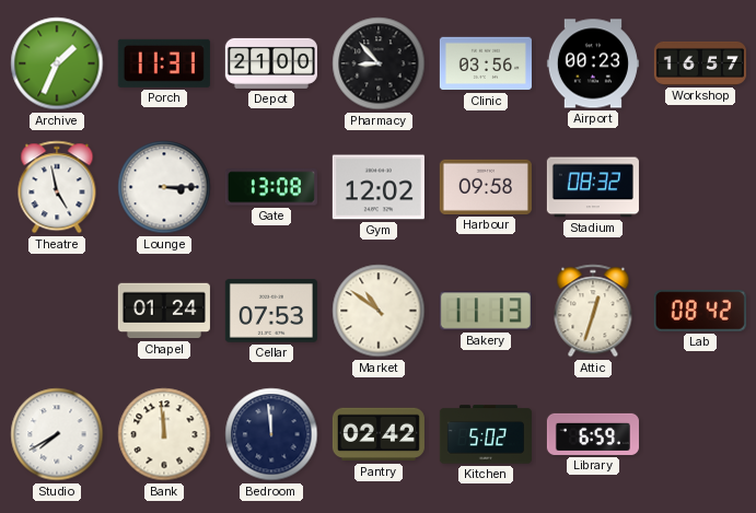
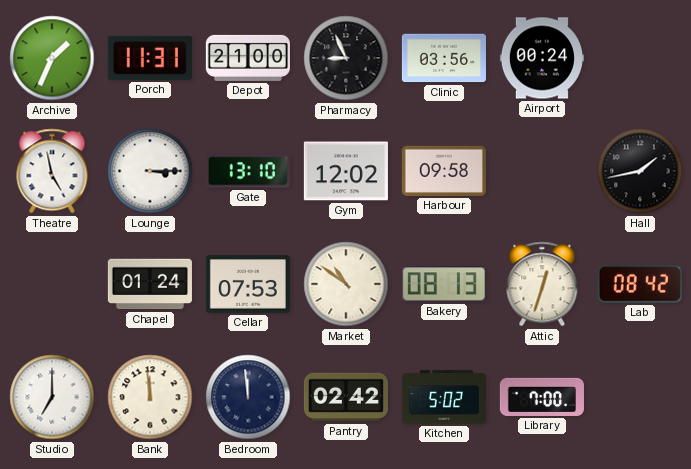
Pharmacy: 8:53 -> 8:56
Airport: 00:23 -> 00:24
Workshop: 16:57 -> none
Gate: 13:08 -> 13:10
Stadium: 08:32 -> none
Hall: none -> 1:43
Bakery: 11:13 -> 08:13
Studio: 7:40 -> 7:00
Library: 6:59 -> 7:00
